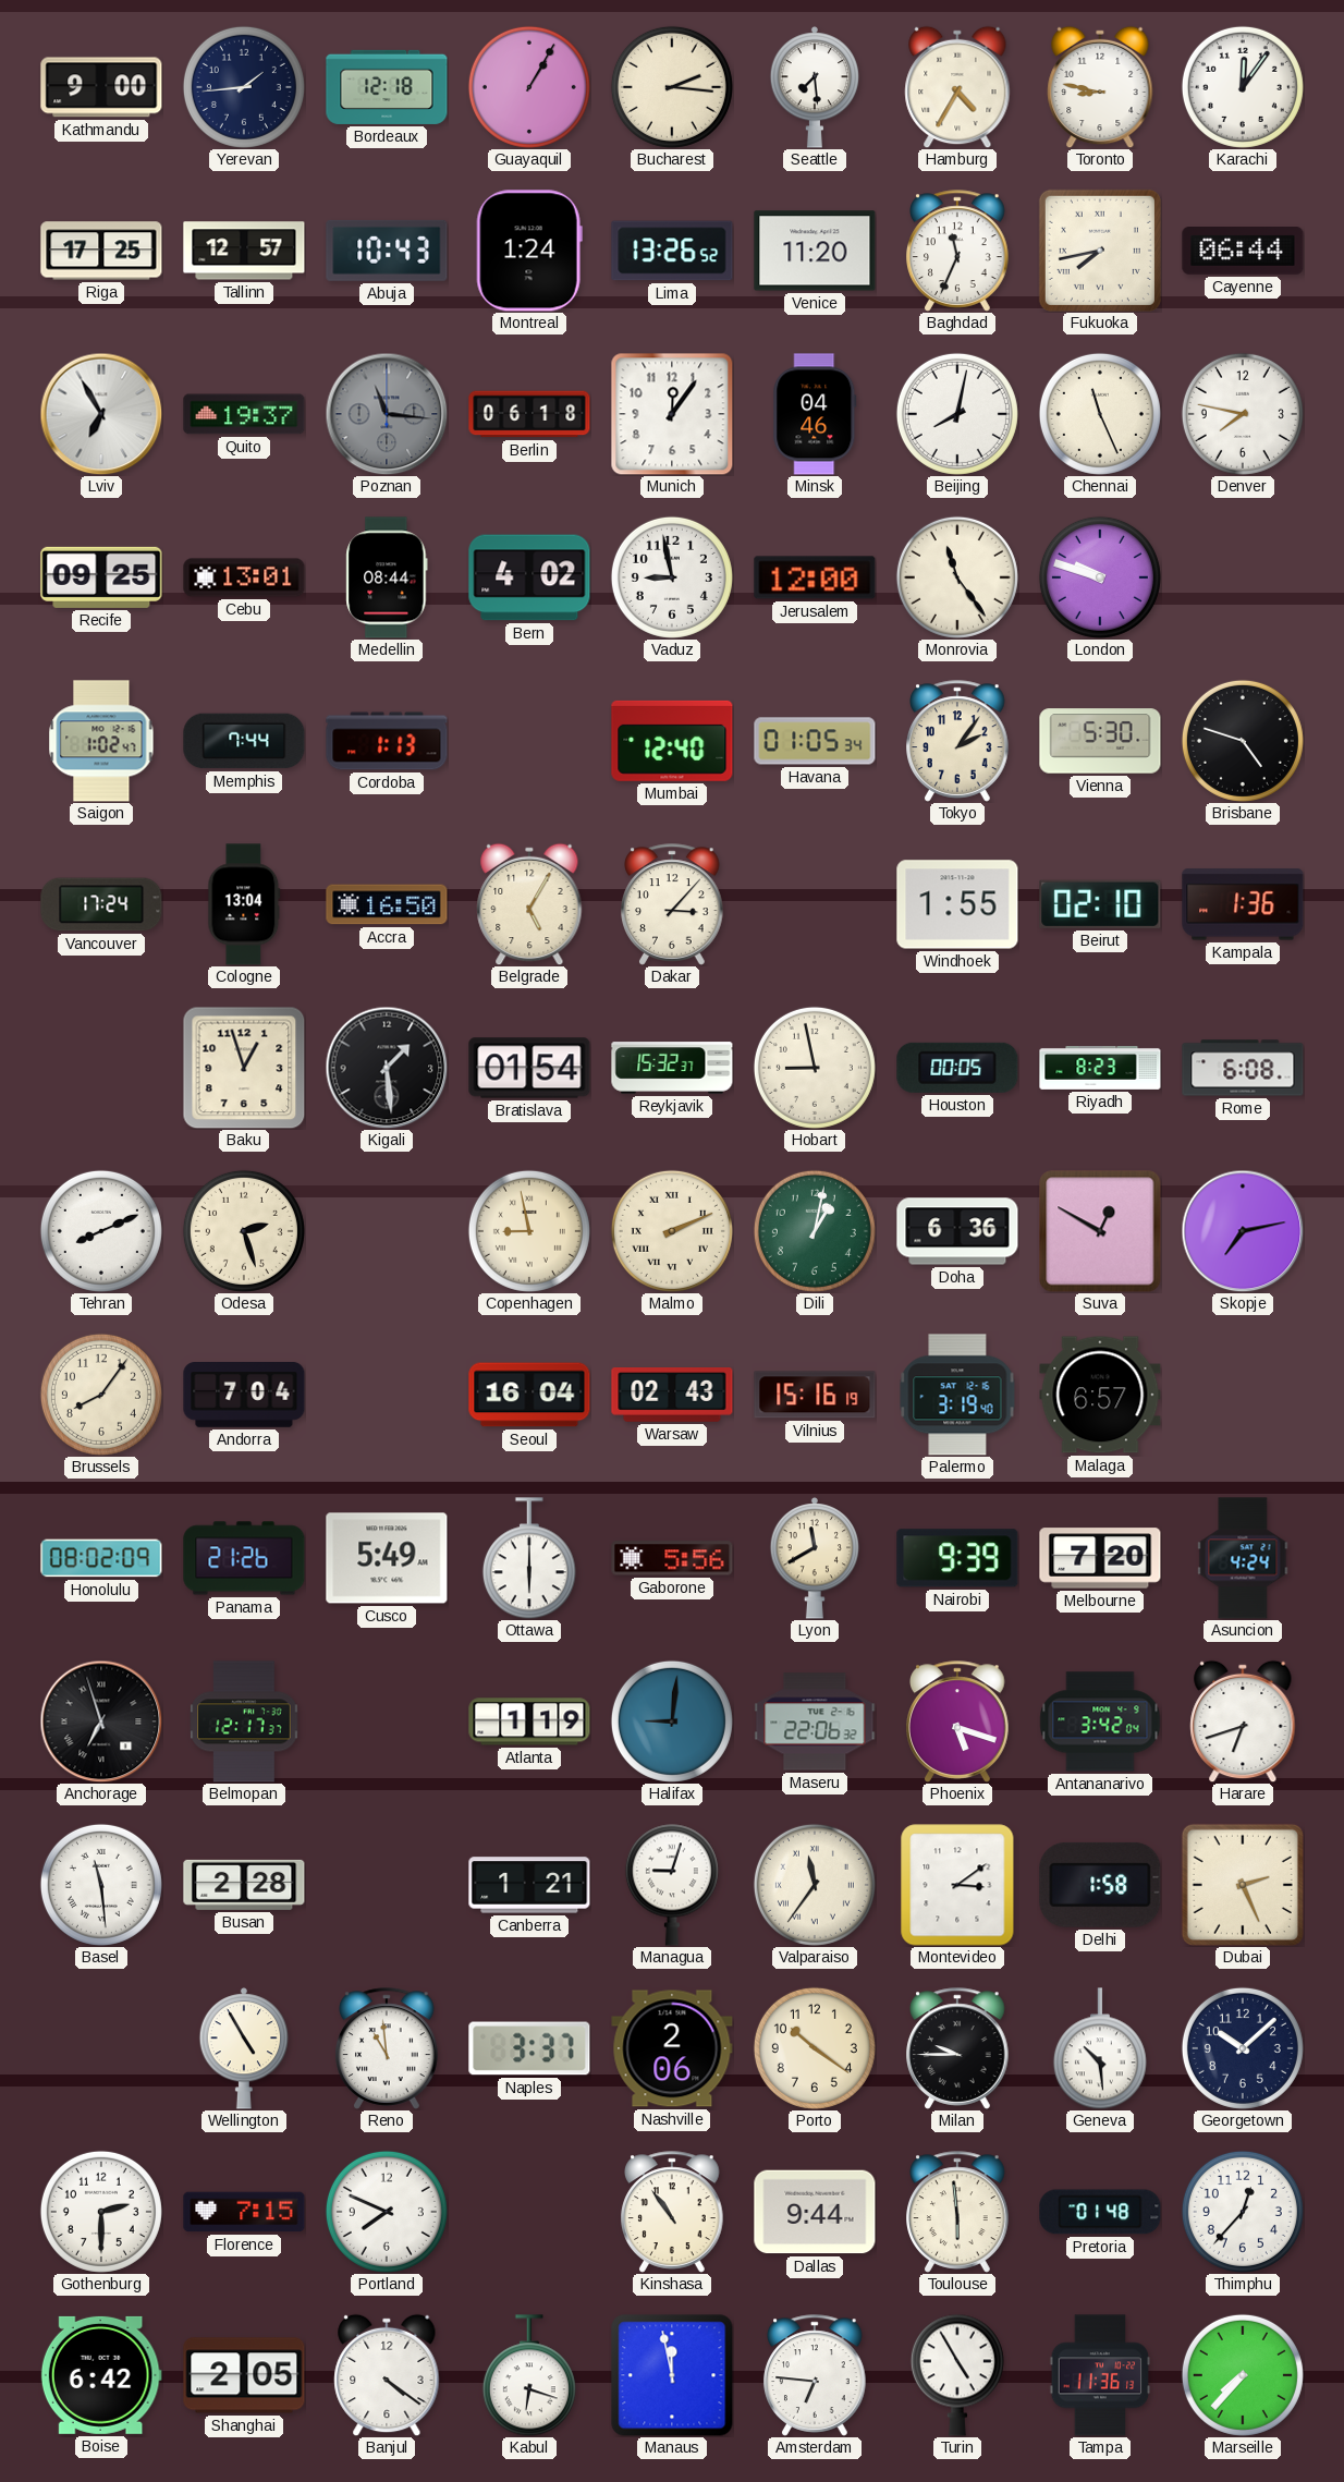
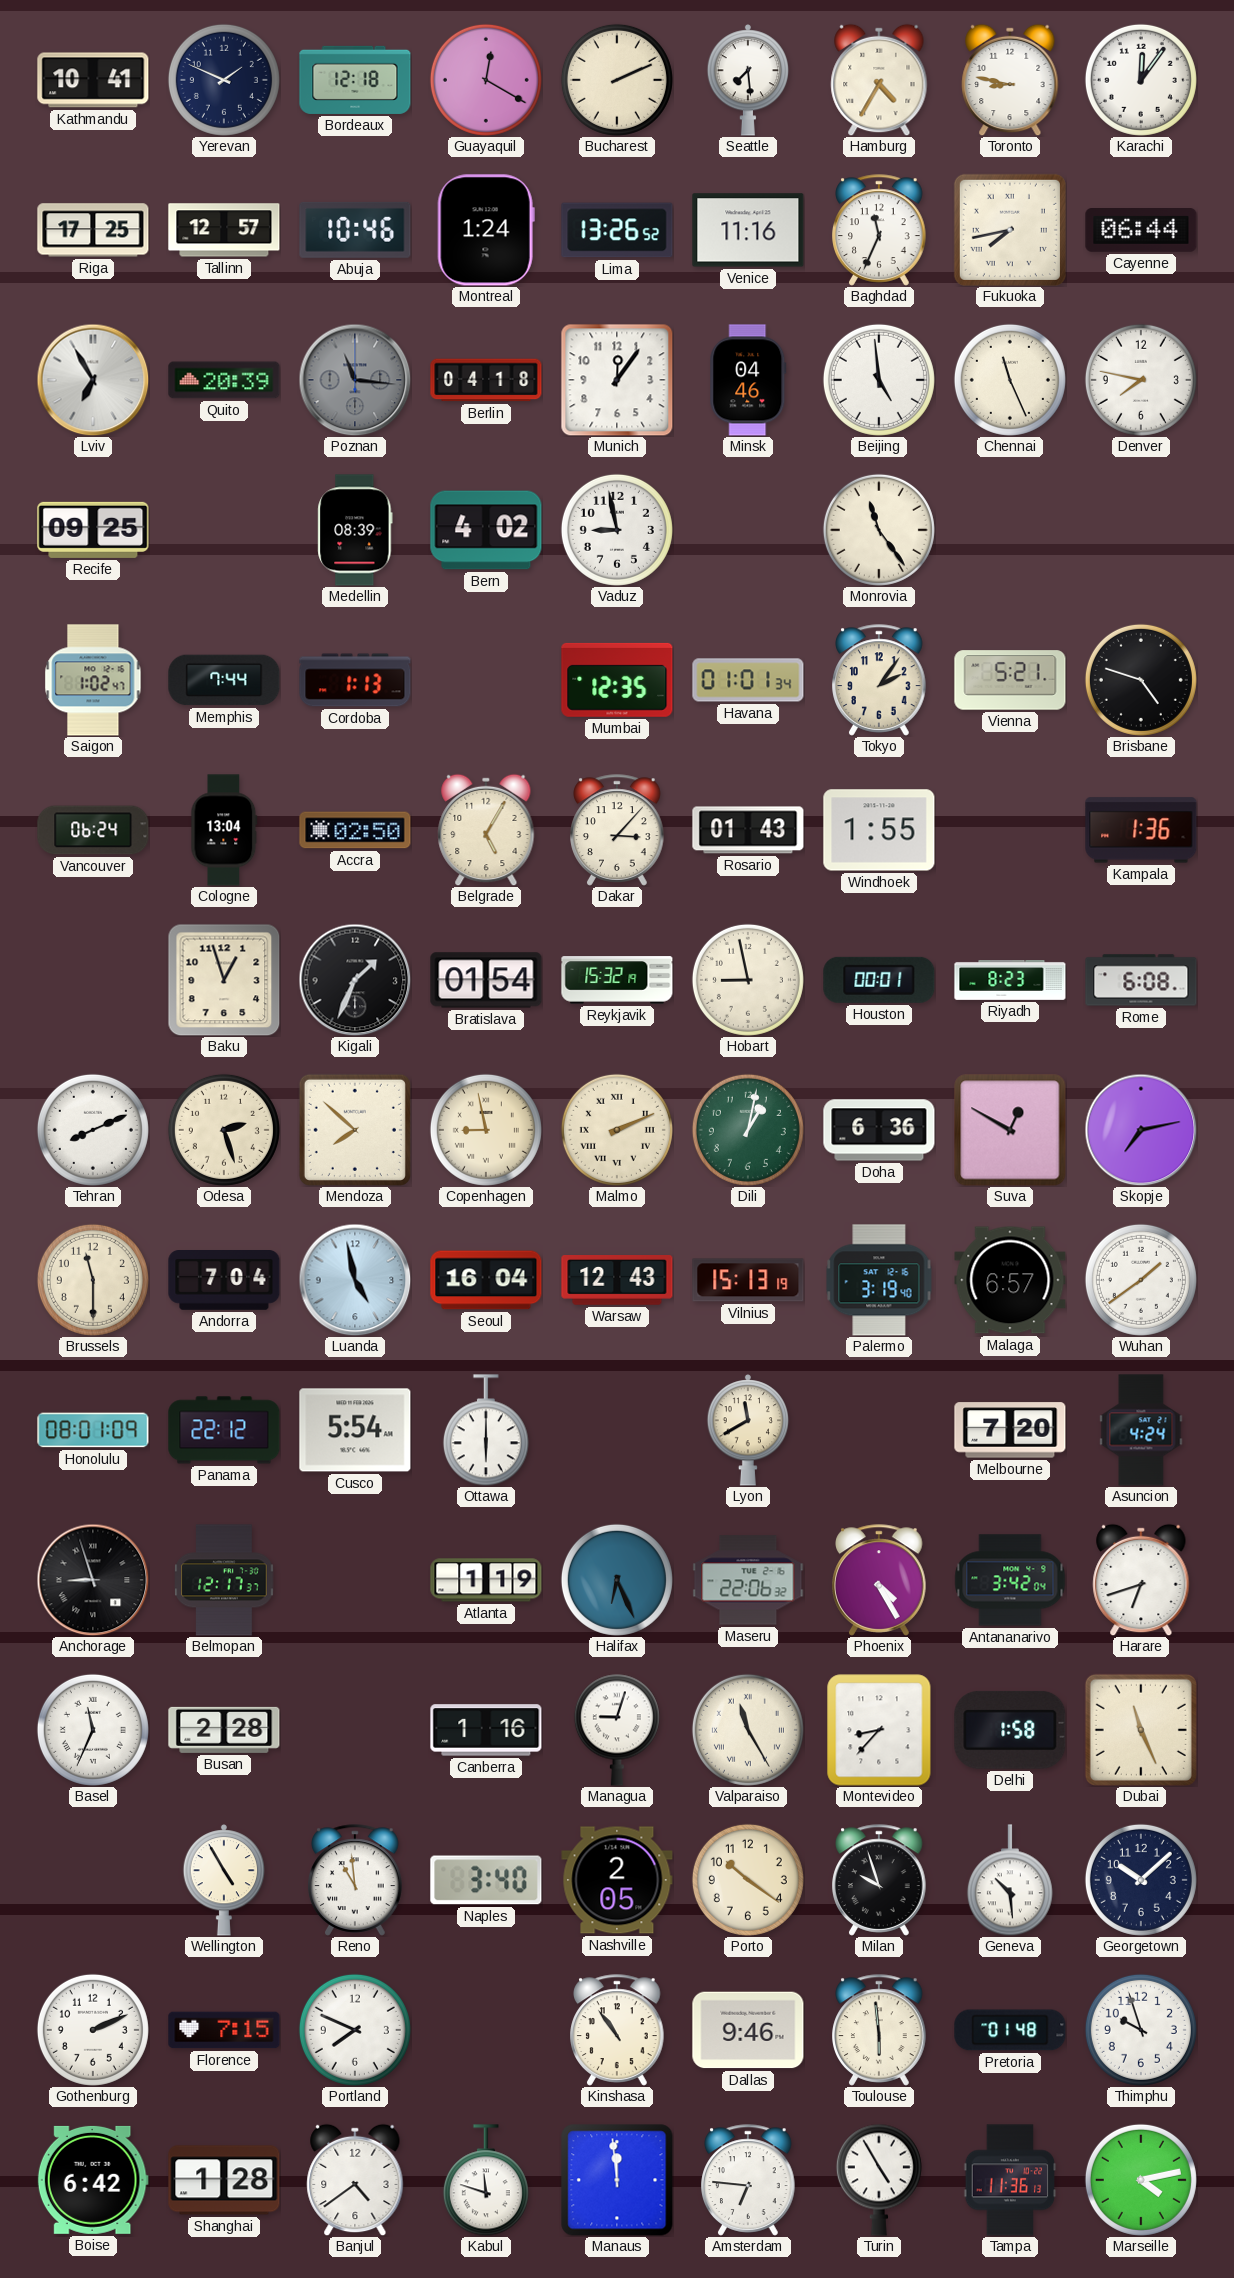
Kathmandu: 9:00 -> 10:41
Yerevan: 1:44 -> 1:49
Guayaquil: 1:05 -> 12:20
Bucharest: 2:16 -> 2:11
Abuja: 10:43 -> 10:46
Venice: 11:20 -> 11:16
Quito: 19:37 -> 20:39
Berlin: 06:18 -> 04:18
Beijing: 8:02 -> 4:59
Cebu: 13:01 -> none
Medellin: 08:44 -> 08:39
Jerusalem: 12:00 -> none
London: 9:48 -> none
Mumbai: 12:40 -> 12:35
Havana: 01:05 -> 01:01
Vienna: 5:30 -> 5:21
Vancouver: 17:24 -> 06:24
Accra: 16:50 -> 02:50
Rosario: none -> 01:43
Beirut: 02:10 -> none
Kigali: 1:29 -> 1:34
Reykjavik: 15:32:37 -> 15:32:19
Houston: 00:05 -> 00:01
Mendoza: none -> 7:52
Brussels: 8:06 -> 11:30
Luanda: none -> 4:58
Warsaw: 02:43 -> 12:43
Vilnius: 15:16 -> 15:13
Wuhan: none -> 1:39
Honolulu: 08:02 -> 08:01
Panama: 21:26 -> 22:12
Cusco: 5:49 -> 5:54
Gaborone: 5:56 -> none
Nairobi: 9:39 -> none
Anchorage: 6:57 -> 8:57
Halifax: 9:01 -> 6:26
Phoenix: 5:18 -> 4:25
Basel: 11:29 -> 11:34
Canberra: 1:21 -> 1:16
Valparaiso: 11:36 -> 11:25
Montevideo: 3:09 -> 8:37
Dubai: 2:26 -> 11:26
Naples: 3:37 -> 3:40
Nashville: 2:06 -> 2:05
Milan: 9:45 -> 9:57
Gothenburg: 2:30 -> 2:11
Dallas: 9:44 -> 9:46
Thimphu: 12:37 -> 9:57
Shanghai: 2:05 -> 1:28
Banjul: 4:21 -> 4:39
Kabul: 6:18 -> 11:48
Manaus: 11:58 -> 11:59
Marseille: 7:37 -> 4:13
